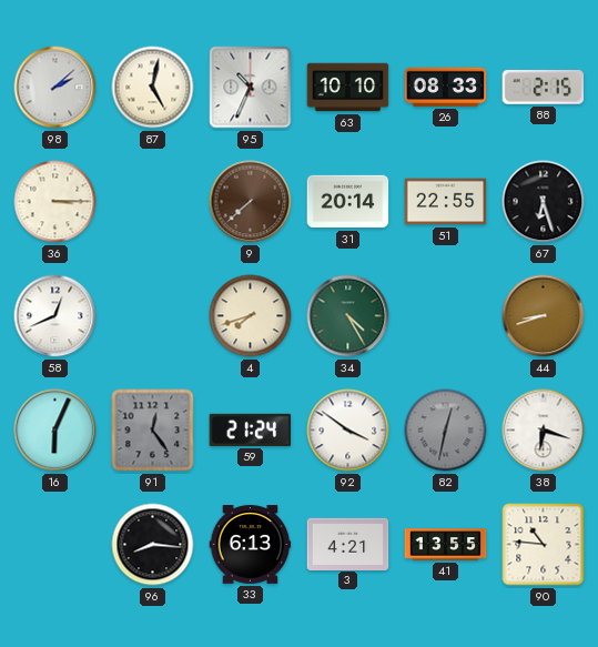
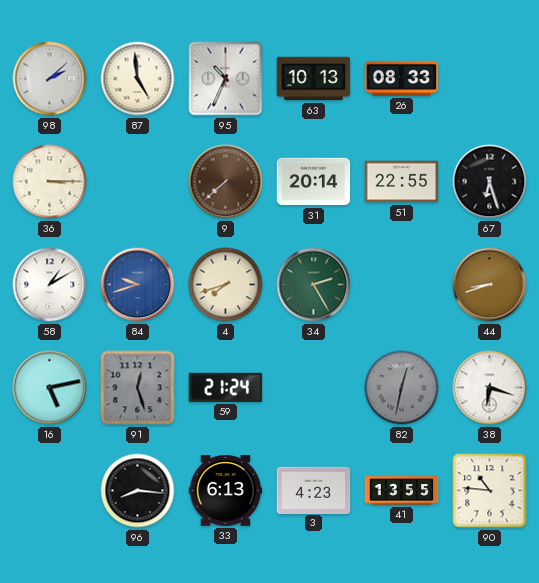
87: 5:02 -> 4:59
63: 10:10 -> 10:13
88: 2:15 -> none
58: 12:41 -> 1:10
84: none -> 9:42
34: 4:25 -> 2:25
16: 6:04 -> 5:13
91: 12:24 -> 12:27
92: 3:51 -> none
3: 4:21 -> 4:23
